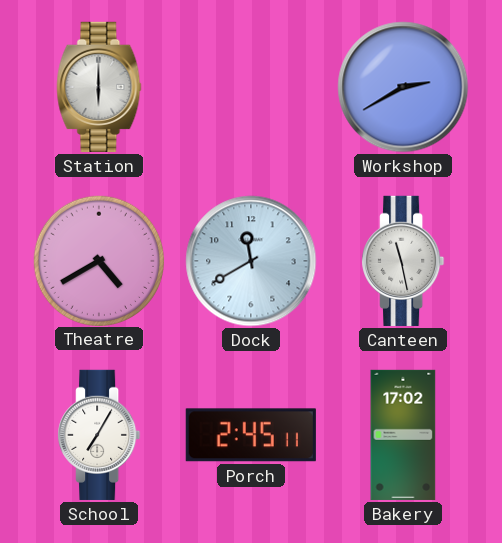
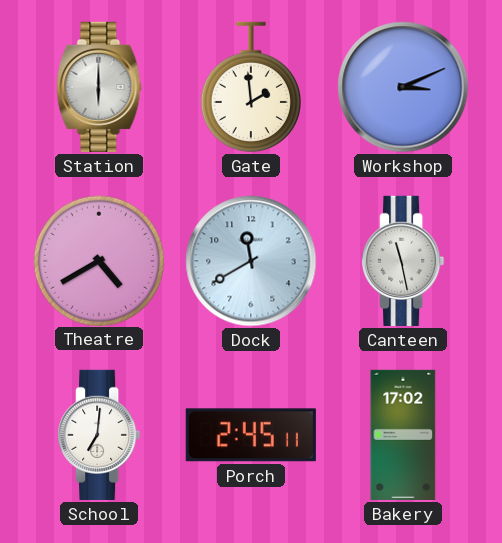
Gate: none -> 1:59
Workshop: 2:40 -> 3:11
School: 7:05 -> 7:01
